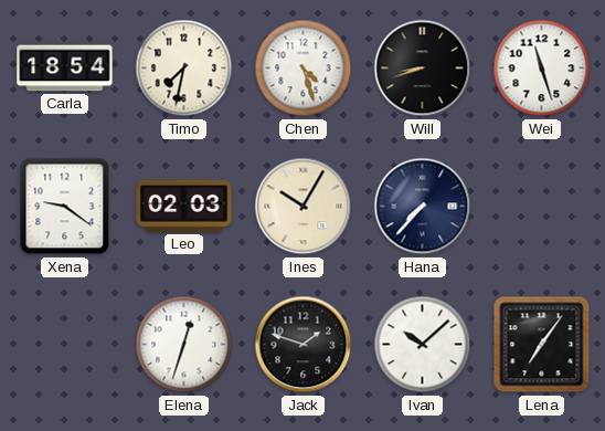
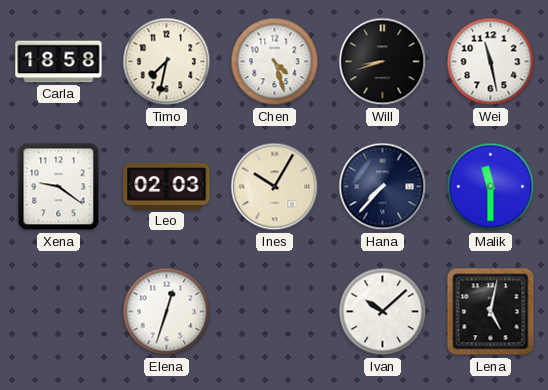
Carla: 18:54 -> 18:58
Wei: 11:27 -> 11:28
Malik: none -> 11:30
Jack: 1:48 -> none
Lena: 7:06 -> 5:02
